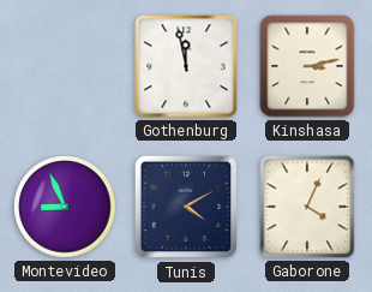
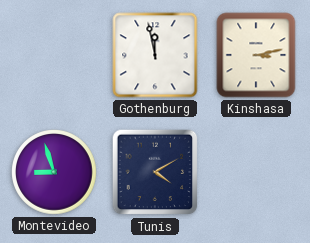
Montevideo: 8:56 -> 8:57
Gaborone: 4:04 -> none
